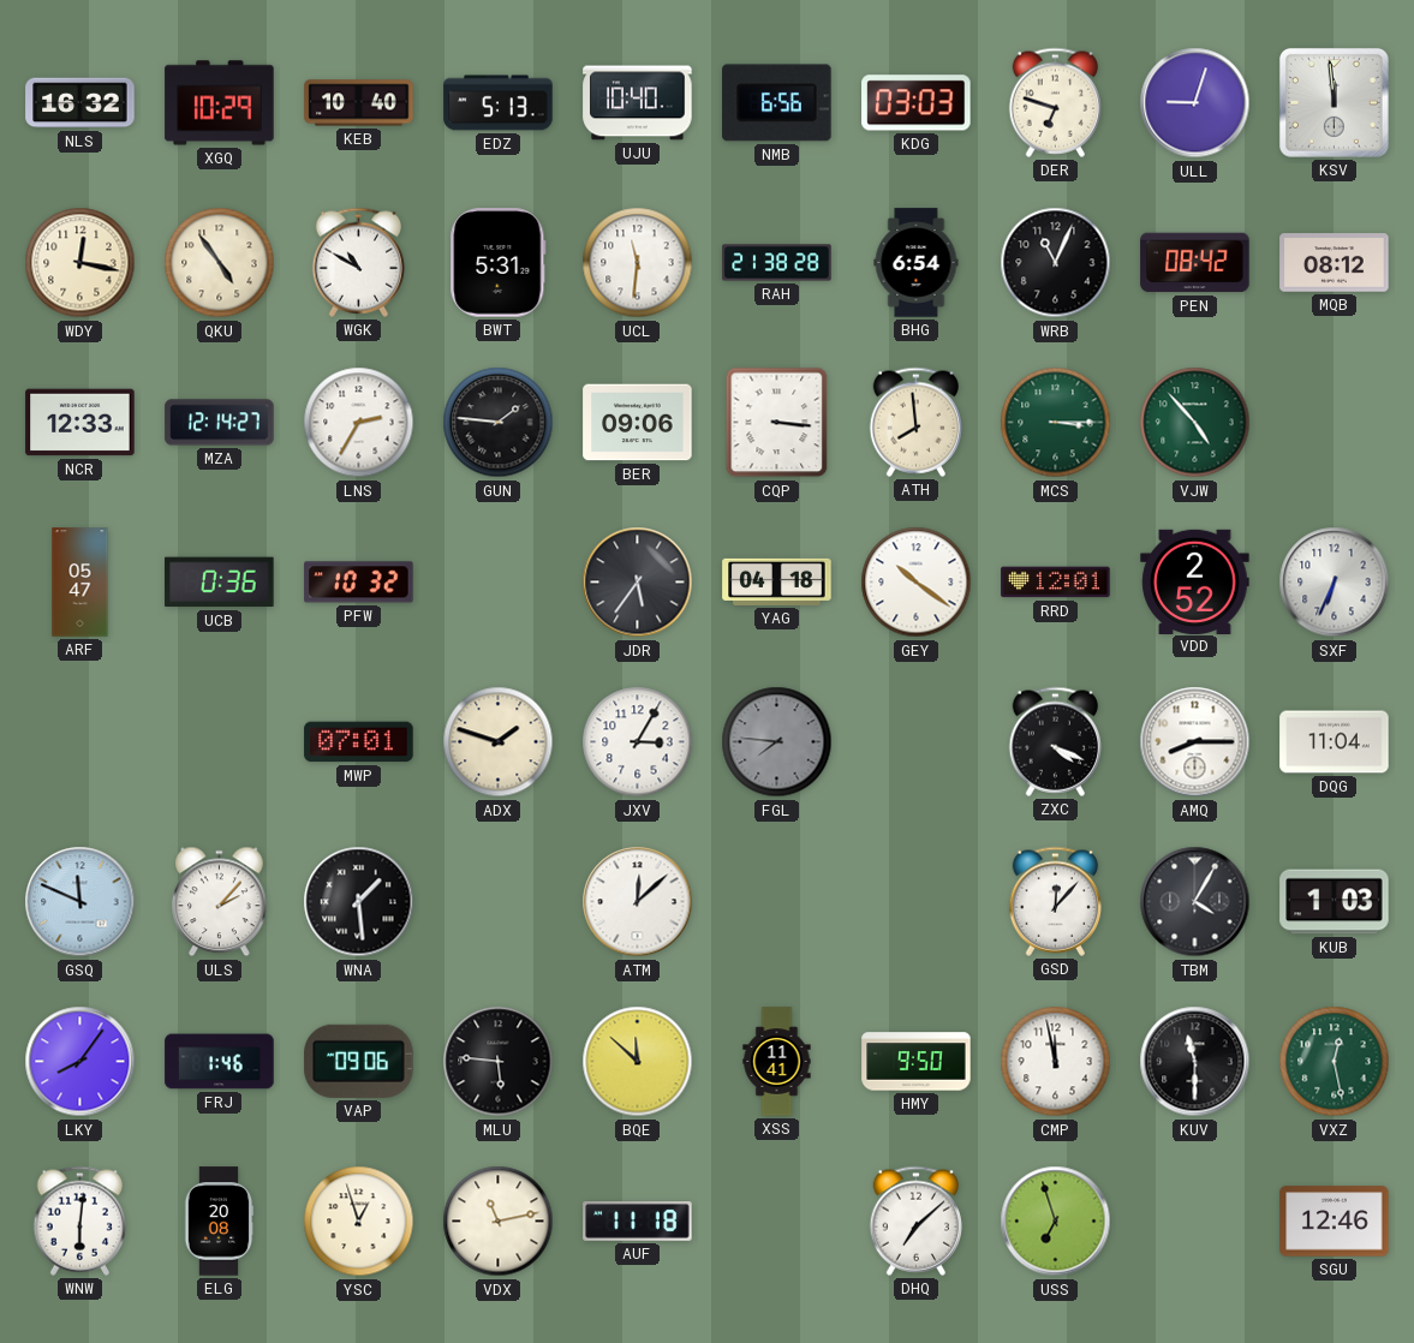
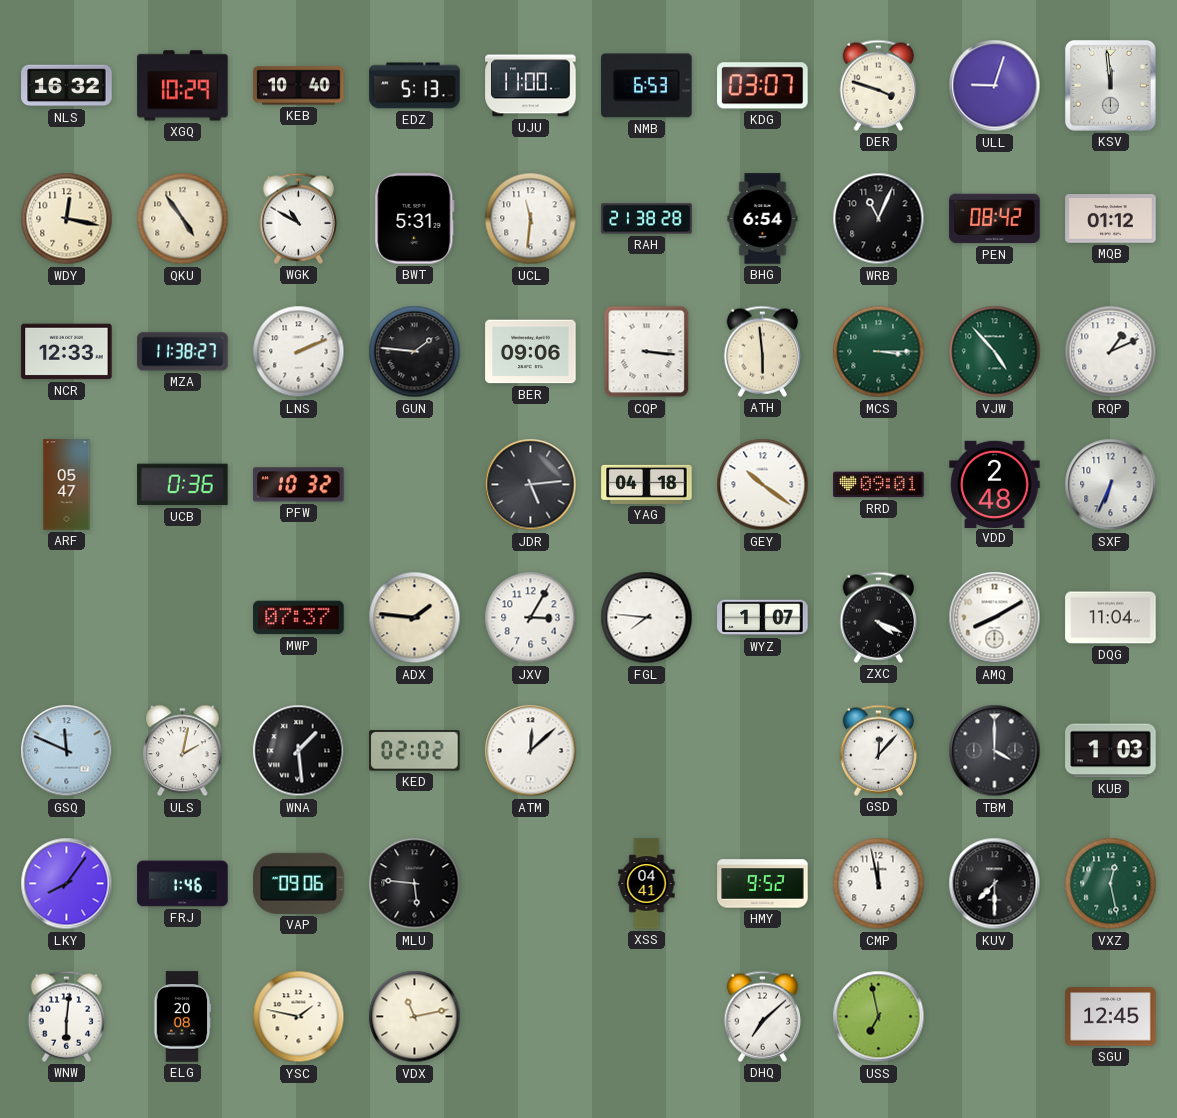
UJU: 10:40 -> 11:00
NMB: 6:56 -> 6:53
KDG: 03:03 -> 03:07
DER: 6:48 -> 3:48
MQB: 08:12 -> 01:12
MZA: 12:14 -> 11:38
LNS: 2:35 -> 2:11
ATH: 7:59 -> 5:59
RQP: none -> 1:11
JDR: 5:36 -> 5:14
RRD: 12:01 -> 09:01
VDD: 2:52 -> 2:48
MWP: 07:01 -> 07:37
ADX: 1:48 -> 1:46
FGL dial: grey -> white
WYZ: none -> 1:07
AMQ: 8:15 -> 8:10
ULS: 2:07 -> 2:02
KED: none -> 02:02
TBM: 4:05 -> 4:00
BQE: 11:52 -> none
XSS: 11:41 -> 04:41
HMY: 9:50 -> 9:52
KUV: 11:30 -> 7:30
YSC: 12:57 -> 1:47
AUF: 11:18 -> none
USS: 6:57 -> 6:58
SGU: 12:46 -> 12:45
